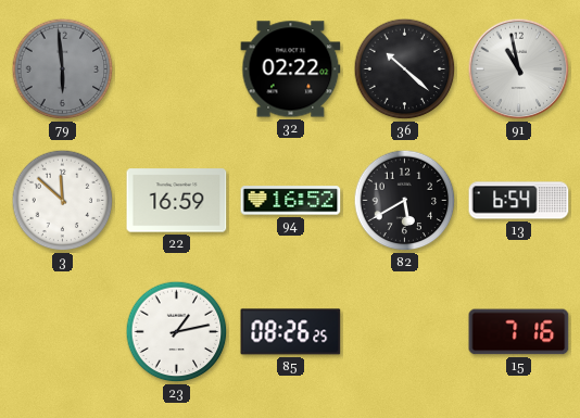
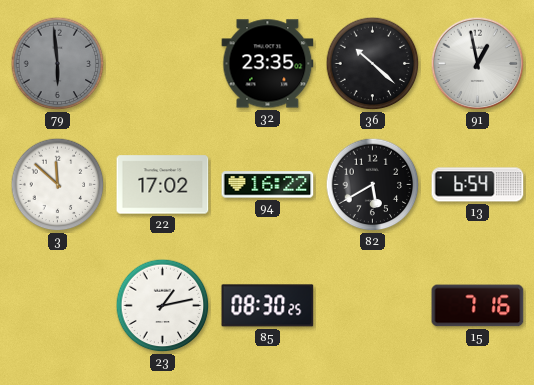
32: 02:22 -> 23:35
91: 10:58 -> 12:58
22: 16:59 -> 17:02
94: 16:52 -> 16:22
85: 08:26 -> 08:30
